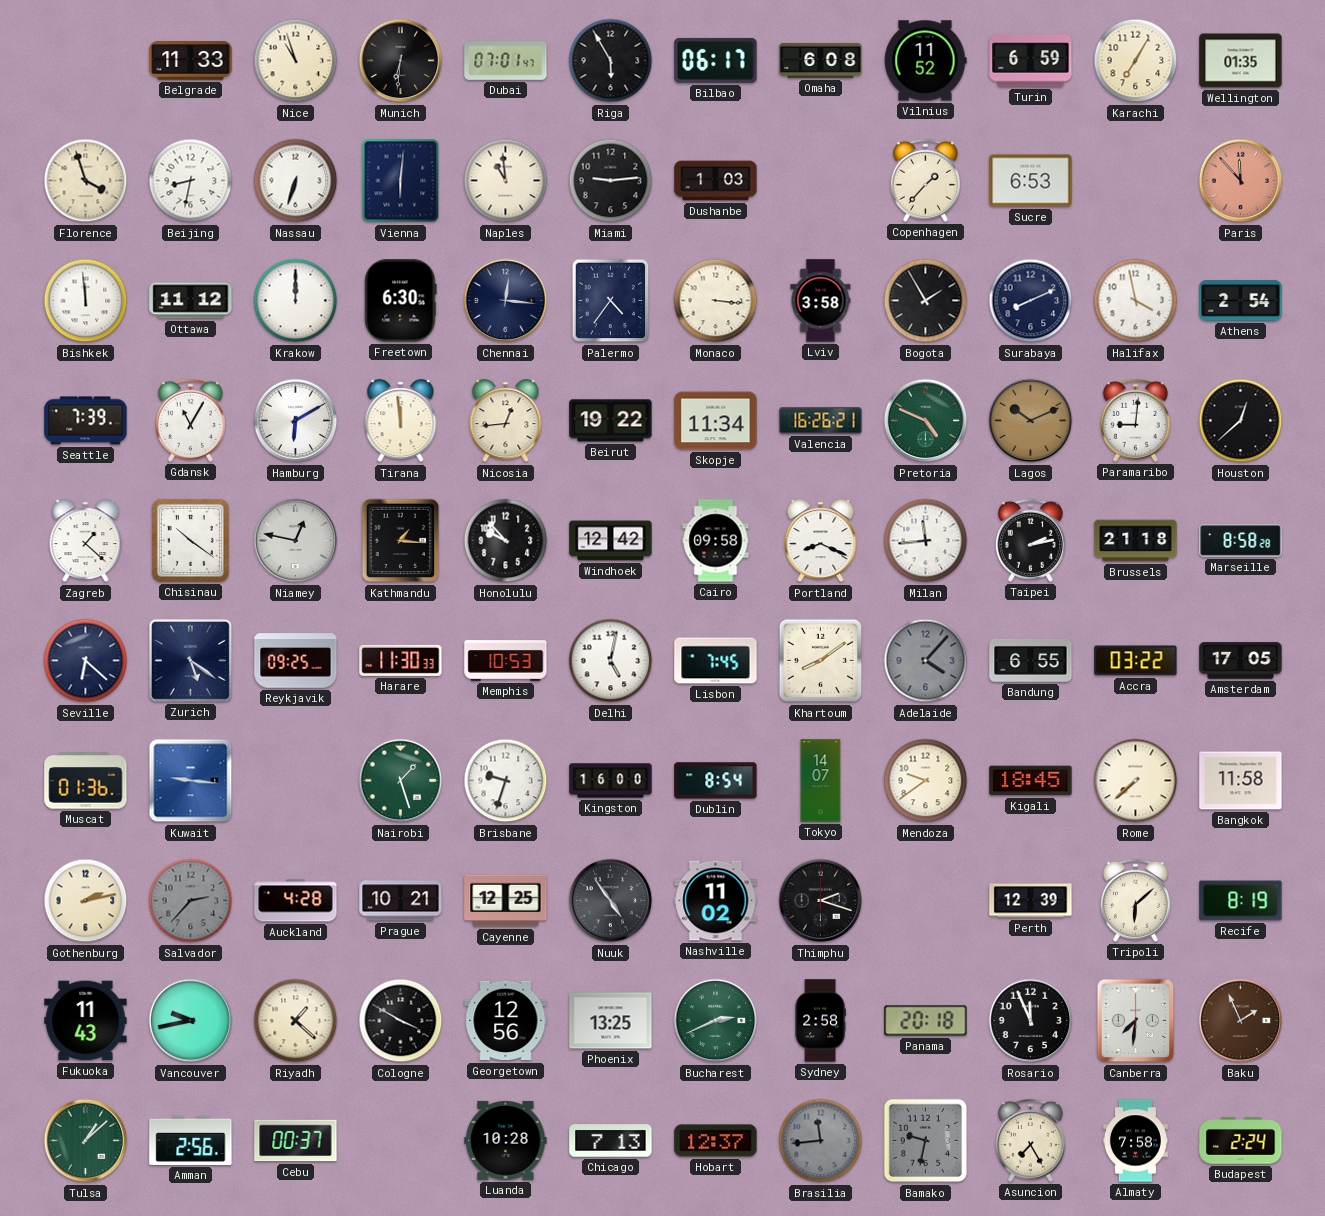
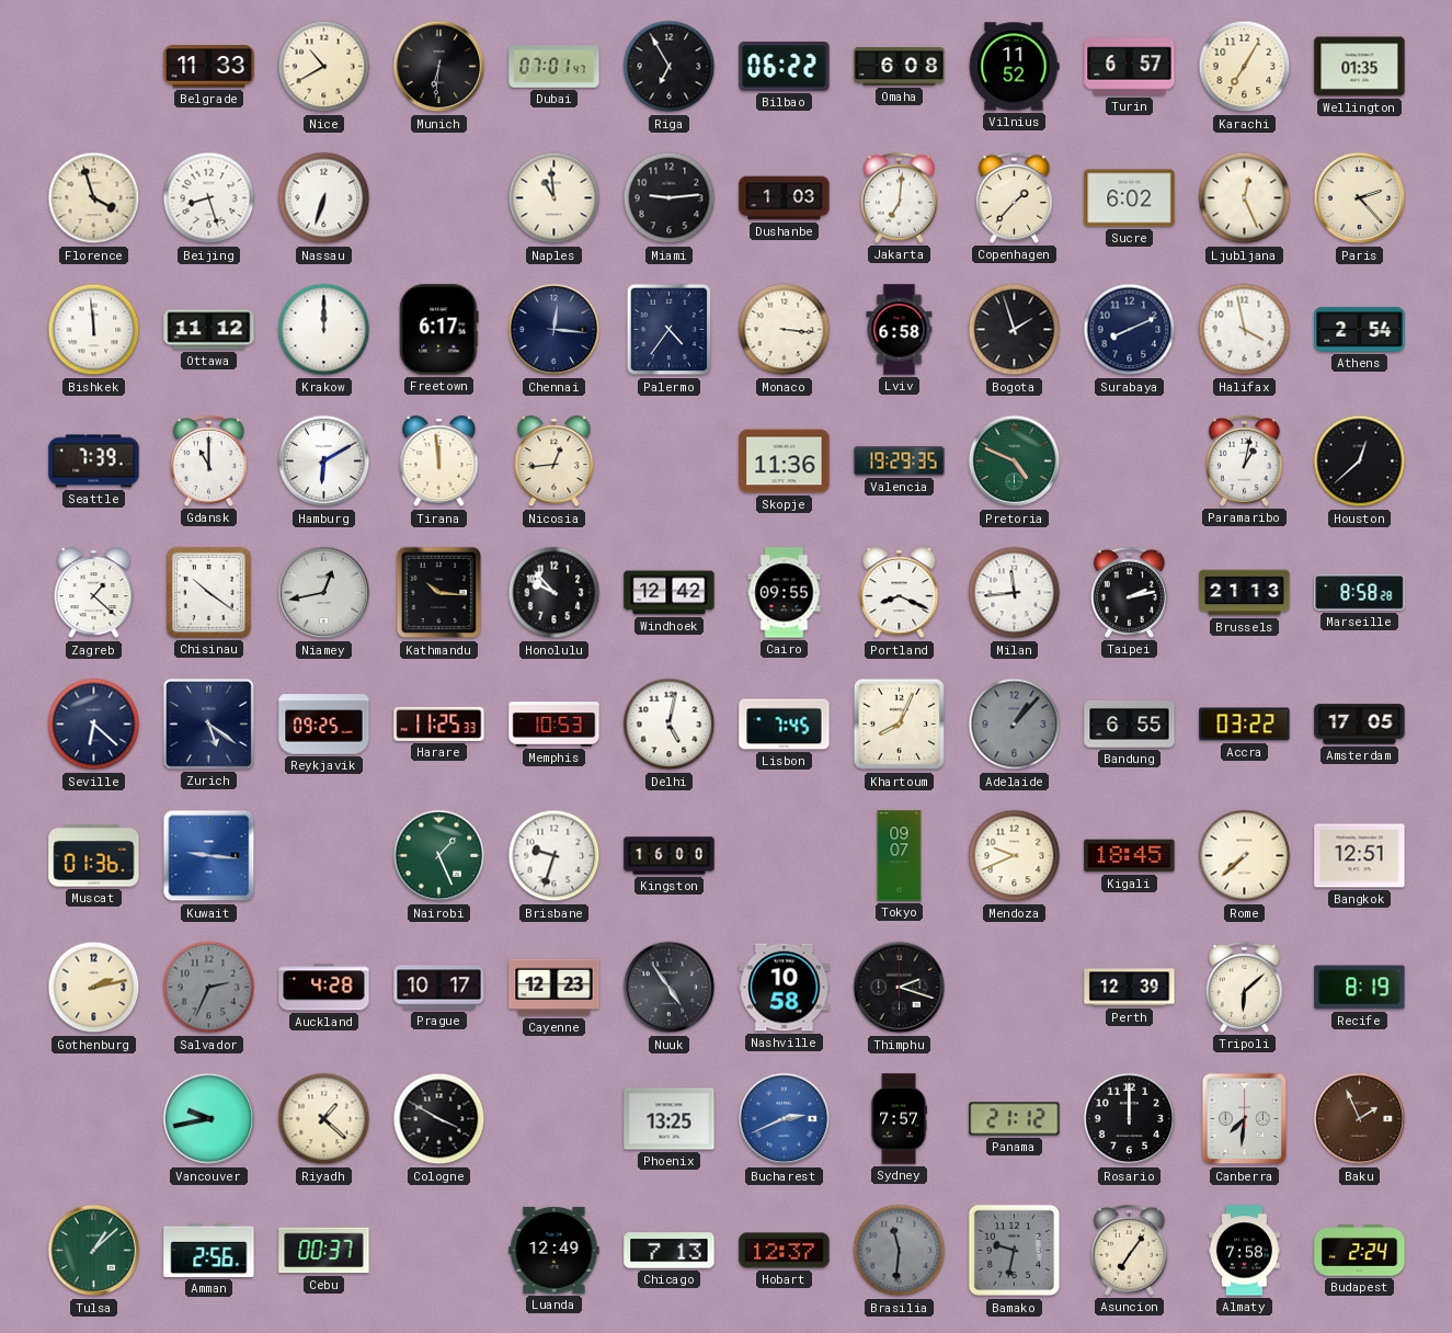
Nice: 10:57 -> 10:40
Riga: 5:55 -> 6:55
Bilbao: 06:17 -> 06:22
Turin: 6:59 -> 6:57
Beijing: 8:32 -> 8:27
Vienna: 6:01 -> none
Jakarta: none -> 7:01
Sucre: 6:53 -> 6:02
Ljubljana: none -> 12:26
Paris: 11:53 -> 2:23
Paris dial: salmon -> cream
Freetown: 6:30 -> 6:17
Lviv: 3:58 -> 6:58
Bogota: 1:55 -> 1:57
Gdansk: 11:05 -> 11:00
Beirut: 19:22 -> none
Skopje: 11:34 -> 11:36
Valencia: 16:26 -> 19:29
Lagos: 10:11 -> none
Paramaribo: 9:01 -> 1:02
Niamey: 12:47 -> 12:43
Kathmandu: 1:16 -> 10:16
Cairo: 09:58 -> 09:55
Brussels: 21:18 -> 21:13
Harare: 11:30 -> 11:25
Khartoum: 8:09 -> 8:04
Adelaide: 4:07 -> 1:07
Nairobi: 1:27 -> 1:26
Dublin: 8:54 -> none
Tokyo: 14:07 -> 09:07
Mendoza: 9:39 -> 9:41
Bangkok: 11:58 -> 12:51
Salvador: 2:37 -> 2:34
Prague: 10:21 -> 10:17
Cayenne: 12:25 -> 12:23
Nashville: 11:02 -> 10:58
Fukuoka: 11:43 -> none
Georgetown: 12:56 -> none
Bucharest dial: green -> blue
Sydney: 2:58 -> 7:57
Panama: 20:18 -> 21:12
Rosario: 11:56 -> 12:00
Luanda: 10:28 -> 12:49
Brasilia: 11:44 -> 11:31
Asuncion: 7:25 -> 7:06
